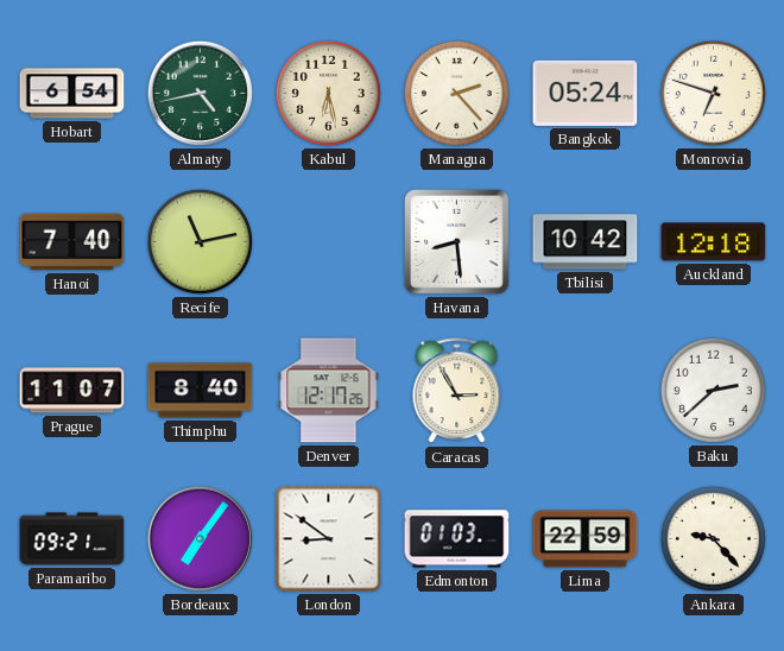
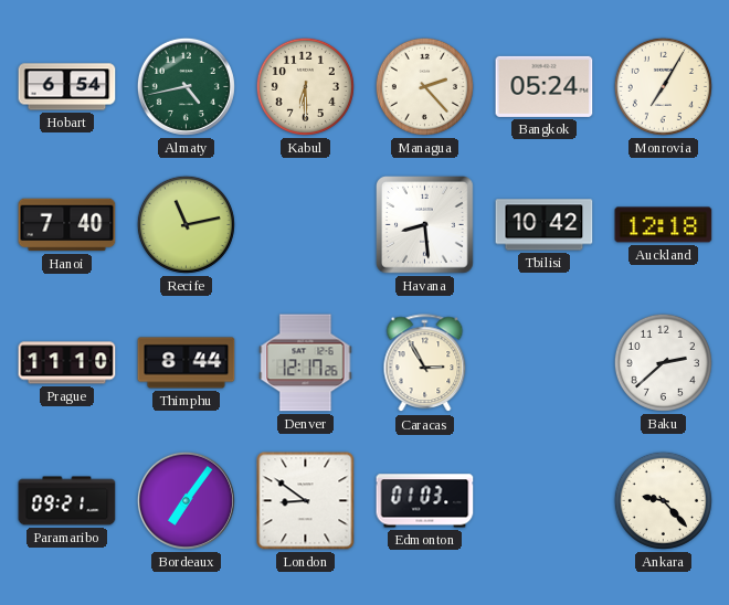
Kabul: 6:28 -> 6:30
Monrovia: 6:48 -> 7:05
Prague: 11:07 -> 11:10
Thimphu: 8:40 -> 8:44
Lima: 22:59 -> none
